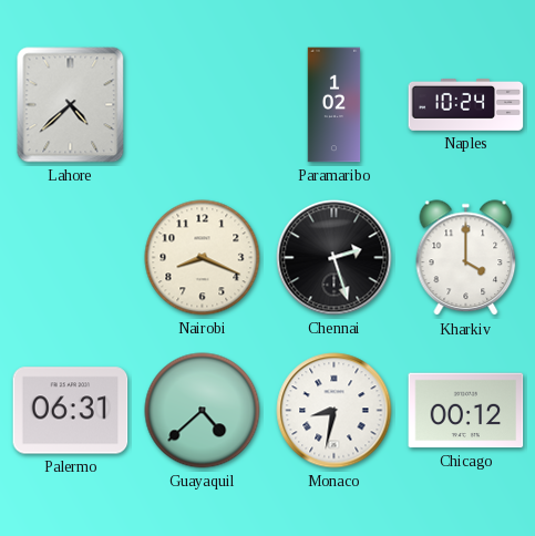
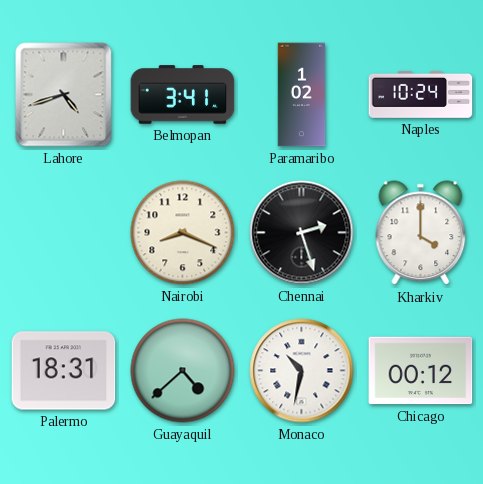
Lahore: 4:38 -> 4:42
Belmopan: none -> 3:41
Palermo: 06:31 -> 18:31
Monaco: 8:32 -> 10:32
